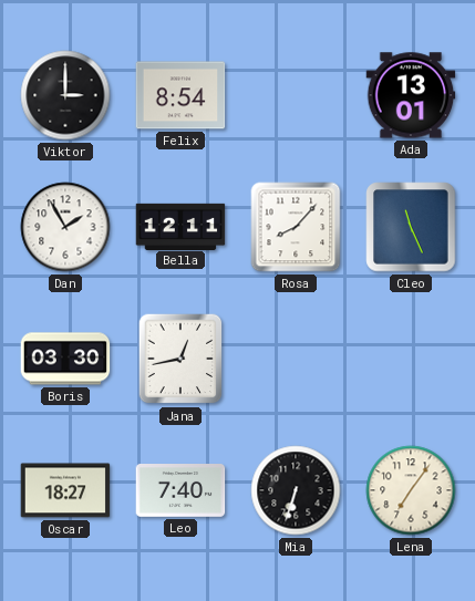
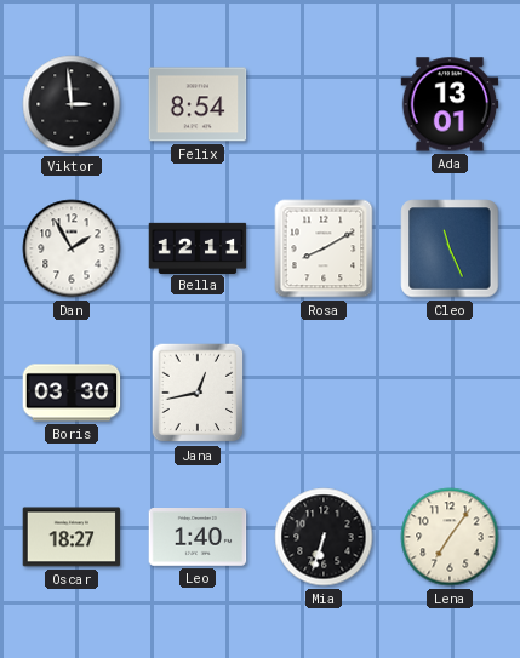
Viktor: 3:00 -> 2:59
Rosa: 8:07 -> 8:10
Leo: 7:40 -> 1:40
